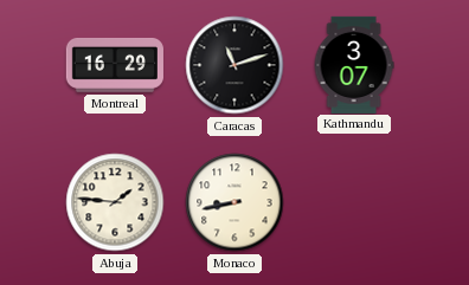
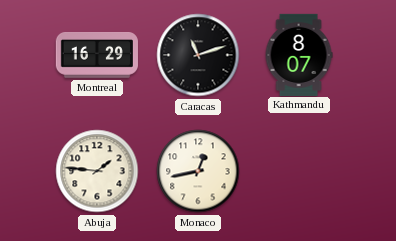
Kathmandu: 3:07 -> 8:07
Monaco: 8:43 -> 12:43
